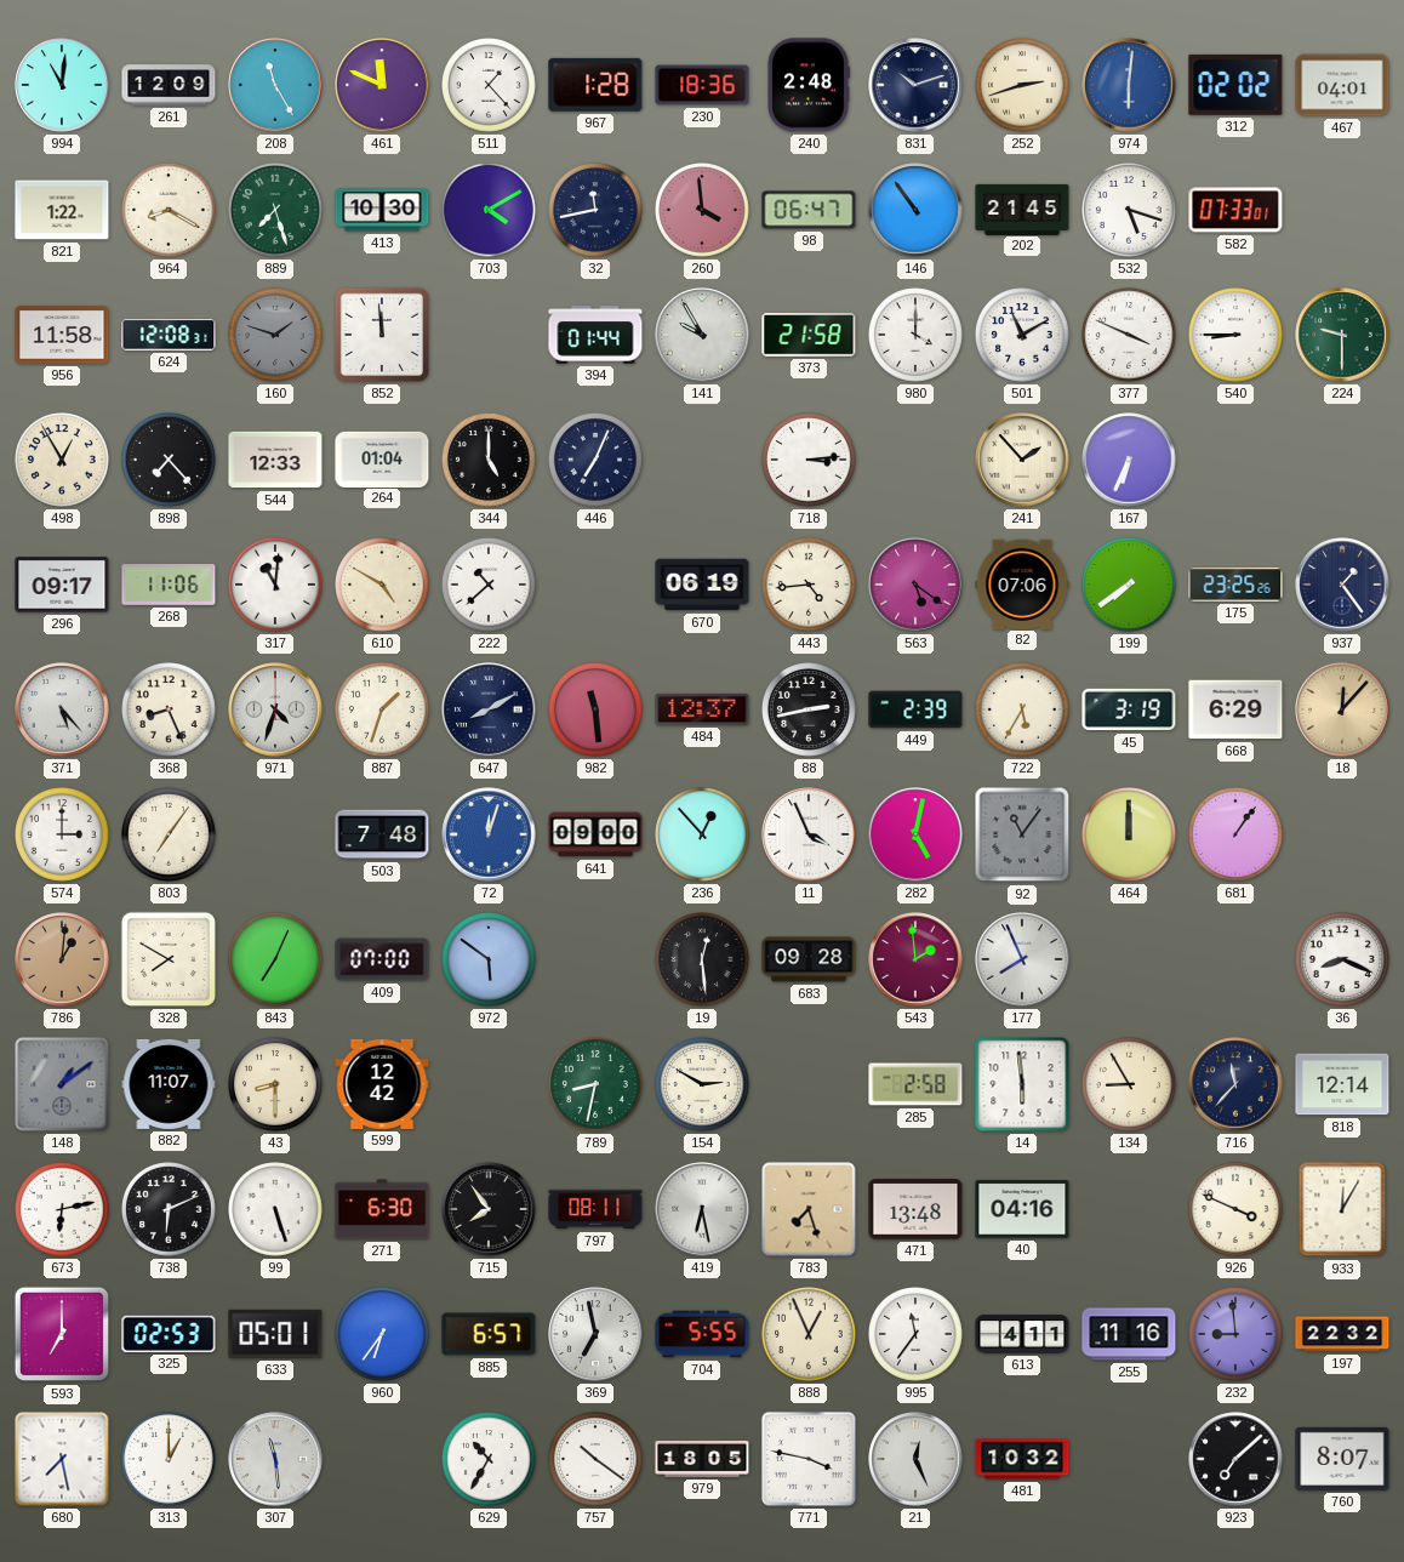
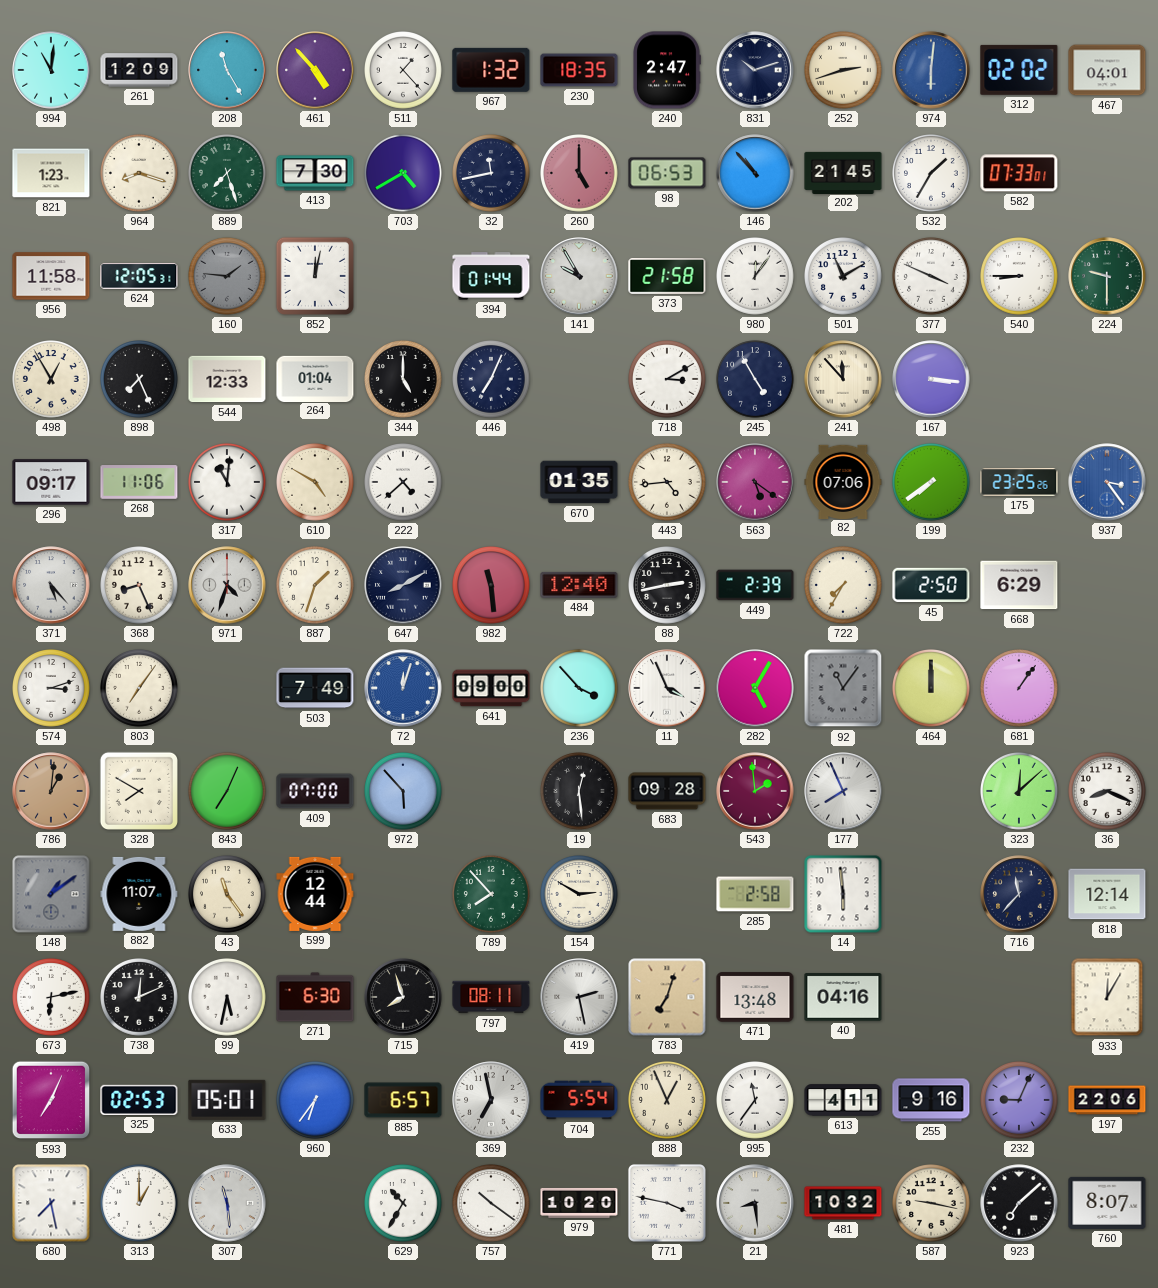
461: 11:49 -> 4:53
967: 1:28 -> 1:32
230: 18:36 -> 18:35
240: 2:48 -> 2:47
821: 1:22 -> 1:23
964: 8:20 -> 8:18
413: 10:30 -> 7:30
703: 4:10 -> 4:40
260: 3:59 -> 5:00
98: 06:47 -> 06:53
146: 10:54 -> 10:53
532: 5:18 -> 1:35
624: 12:08 -> 12:05
160: 1:48 -> 1:46
852: 11:59 -> 12:02
980: 4:00 -> 12:06
898: 7:23 -> 7:26
718: 3:14 -> 3:10
245: none -> 4:55
241: 1:53 -> 11:53
167: 6:34 -> 3:16
222: 10:38 -> 4:38
670: 06:19 -> 01:35
937: 1:24 -> 3:24
937 dial: navy -> blue
484: 12:37 -> 12:40
722: 5:35 -> 7:35
45: 3:19 -> 2:50
18: 12:07 -> none
574: 3:00 -> 3:12
503: 7:48 -> 7:49
236: 12:53 -> 3:53
282: 5:02 -> 5:05
972: 5:51 -> 5:53
323: none -> 12:08
43: 8:30 -> 11:24
599: 12:42 -> 12:44
789: 8:32 -> 7:53
134: 8:55 -> none
738: 6:11 -> 12:11
99: 5:27 -> 5:32
715: 7:54 -> 7:57
419: 6:28 -> 2:28
783: 7:27 -> 7:03
926: 3:49 -> none
593: 7:00 -> 7:04
704: 5:55 -> 5:54
255: 11:16 -> 9:16
232: 8:59 -> 9:04
197: 22:32 -> 22:06
979: 18:05 -> 10:20
21: 12:26 -> 8:29
587: none -> 9:17
